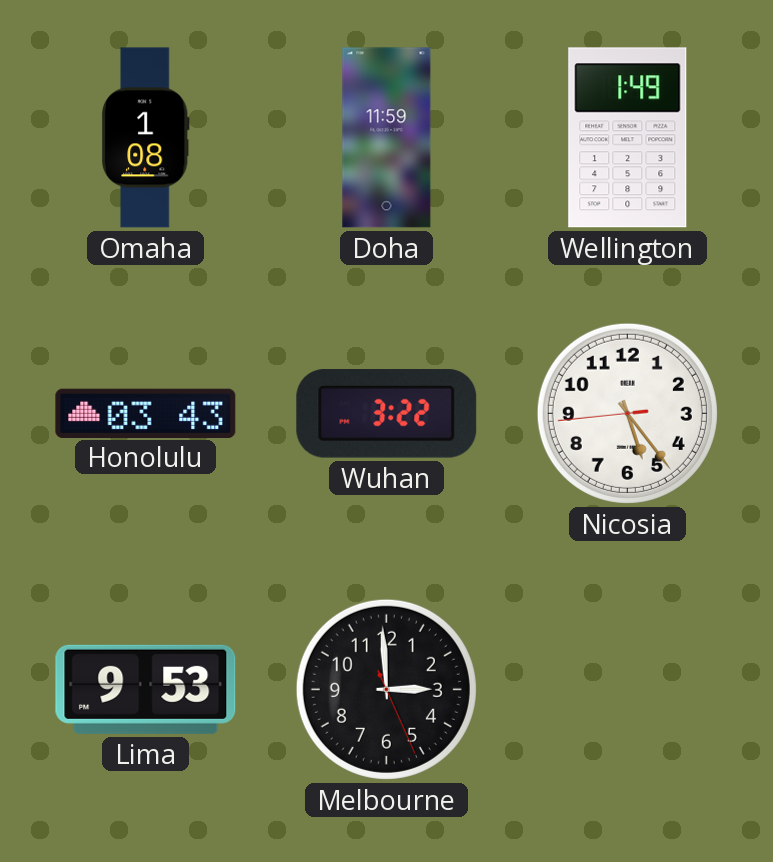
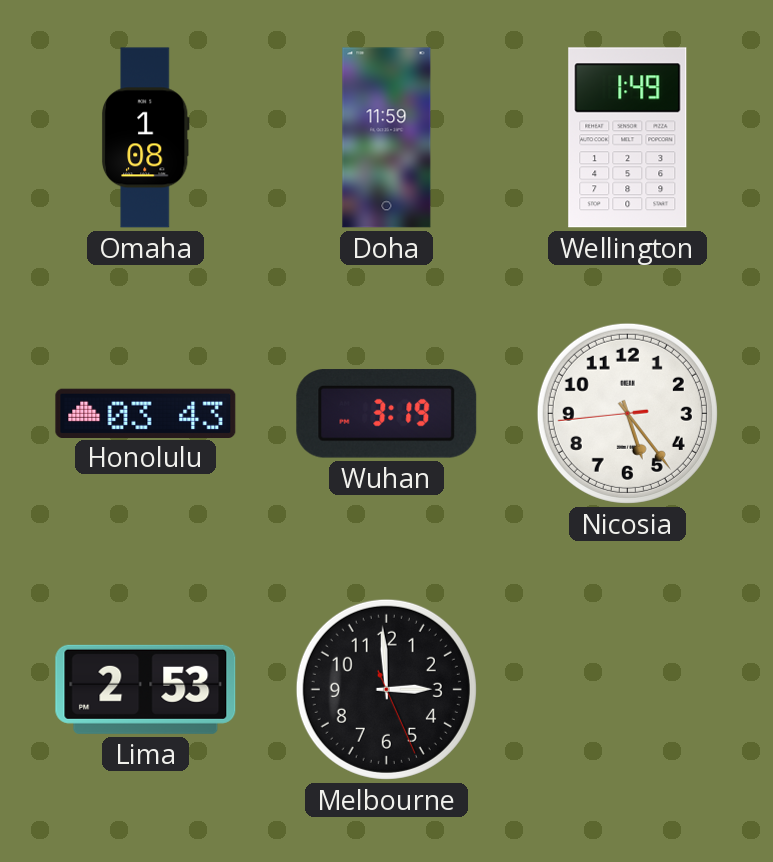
Wuhan: 3:22 -> 3:19
Lima: 9:53 -> 2:53
